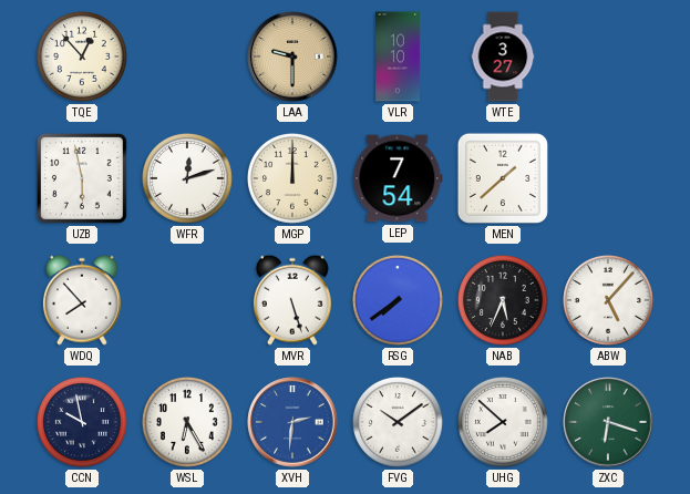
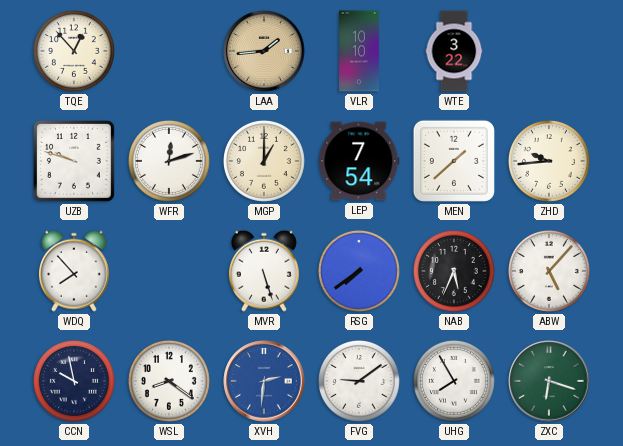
LAA: 9:30 -> 1:44
WTE: 3:27 -> 3:22
UZB: 5:58 -> 9:48
MGP: 12:00 -> 1:00
ZHD: none -> 9:44
WSL: 6:25 -> 8:21
FVG: 10:09 -> 9:09
UHG: 7:52 -> 7:55
